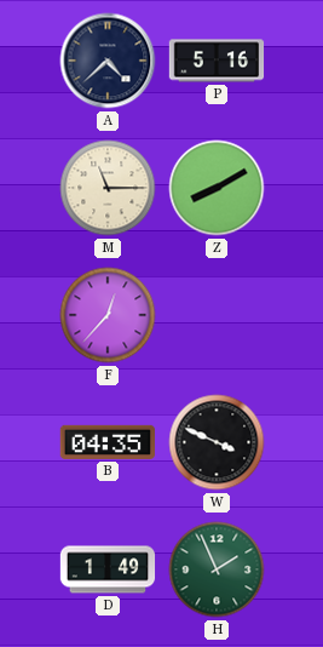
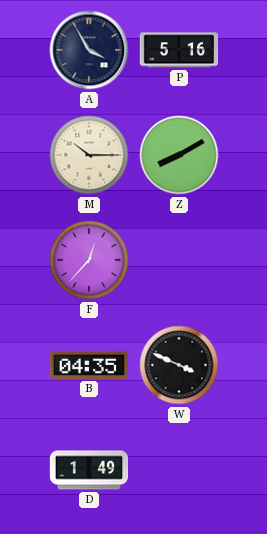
A: 4:38 -> 3:55
M: 11:15 -> 10:15
H: 1:56 -> none
